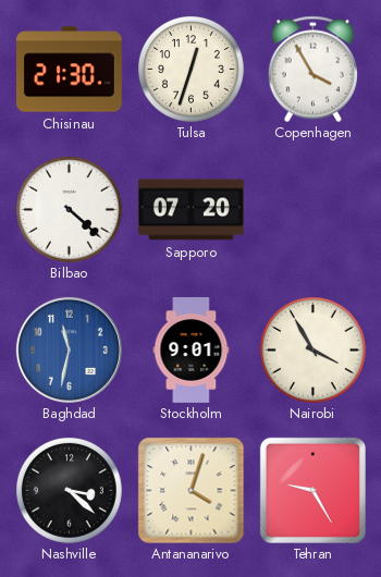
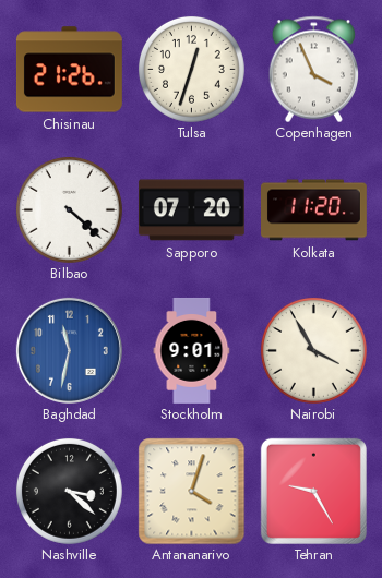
Chisinau: 21:30 -> 21:26
Copenhagen: 3:55 -> 3:56
Kolkata: none -> 11:20
